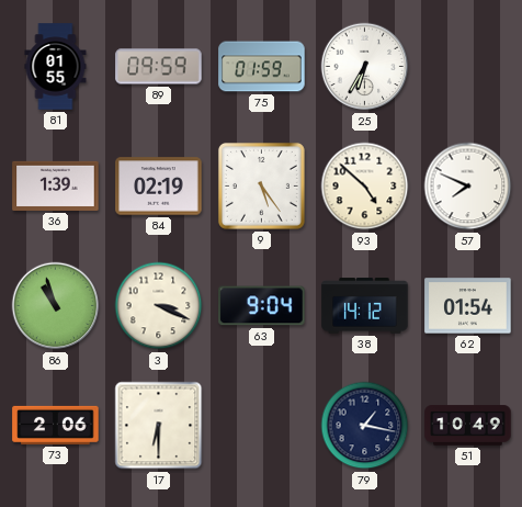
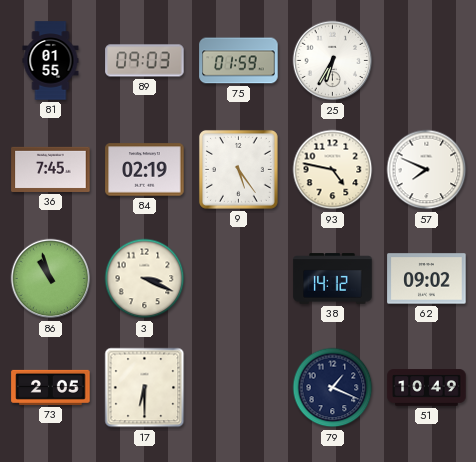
89: 09:59 -> 09:03
36: 1:39 -> 7:45
93: 4:52 -> 4:47
63: 9:04 -> none
62: 01:54 -> 09:02
73: 2:06 -> 2:05
79: 1:17 -> 1:19
